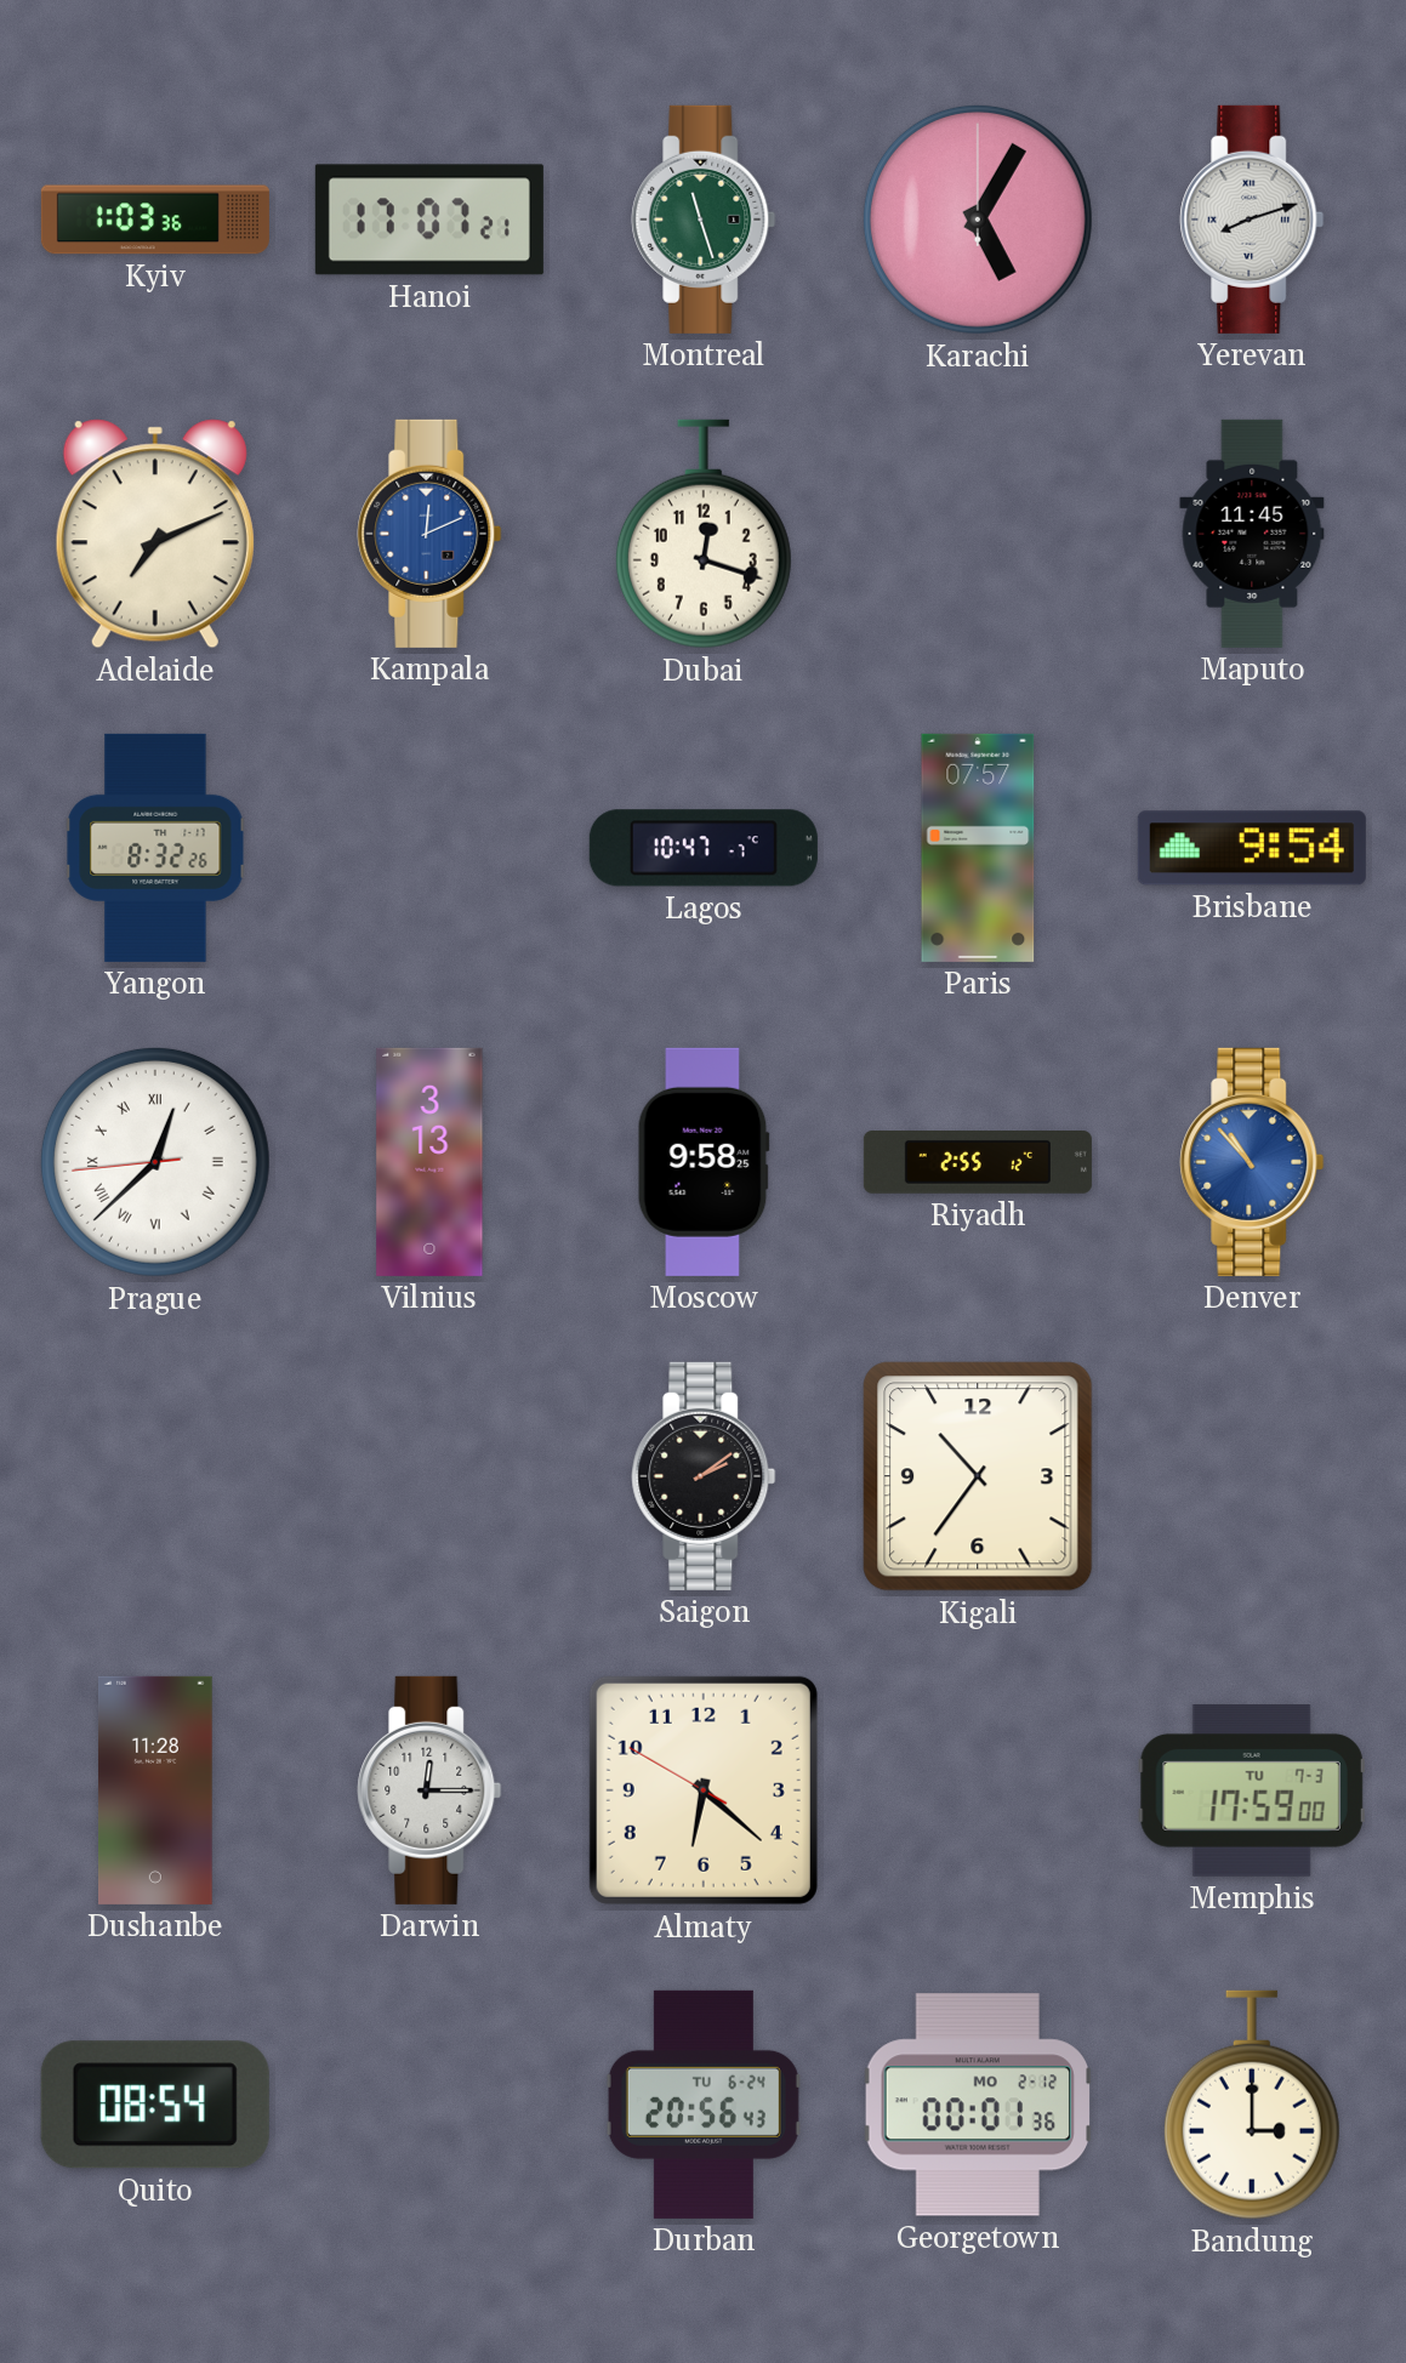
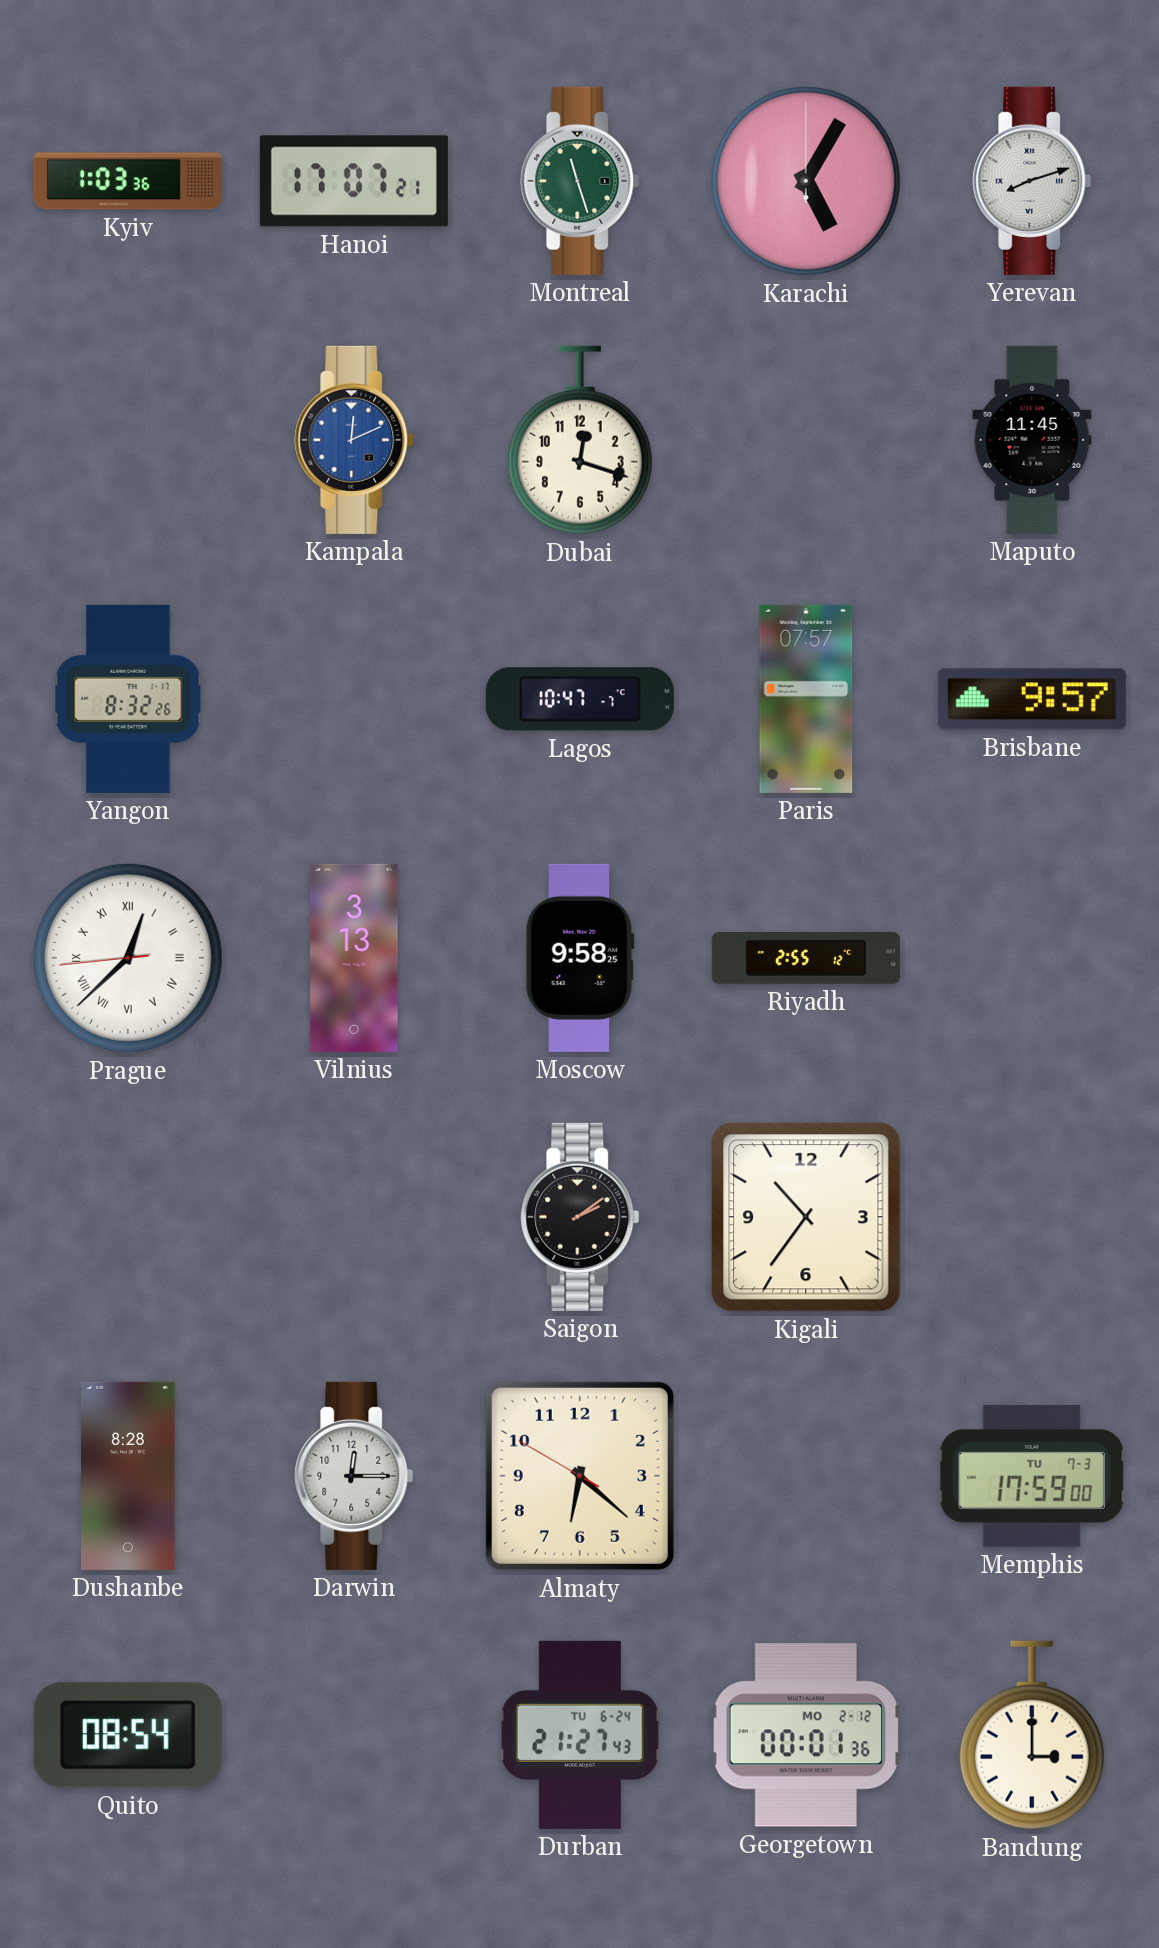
Adelaide: 7:11 -> none
Brisbane: 9:54 -> 9:57
Denver: 10:53 -> none
Dushanbe: 11:28 -> 8:28
Durban: 20:56 -> 21:27
